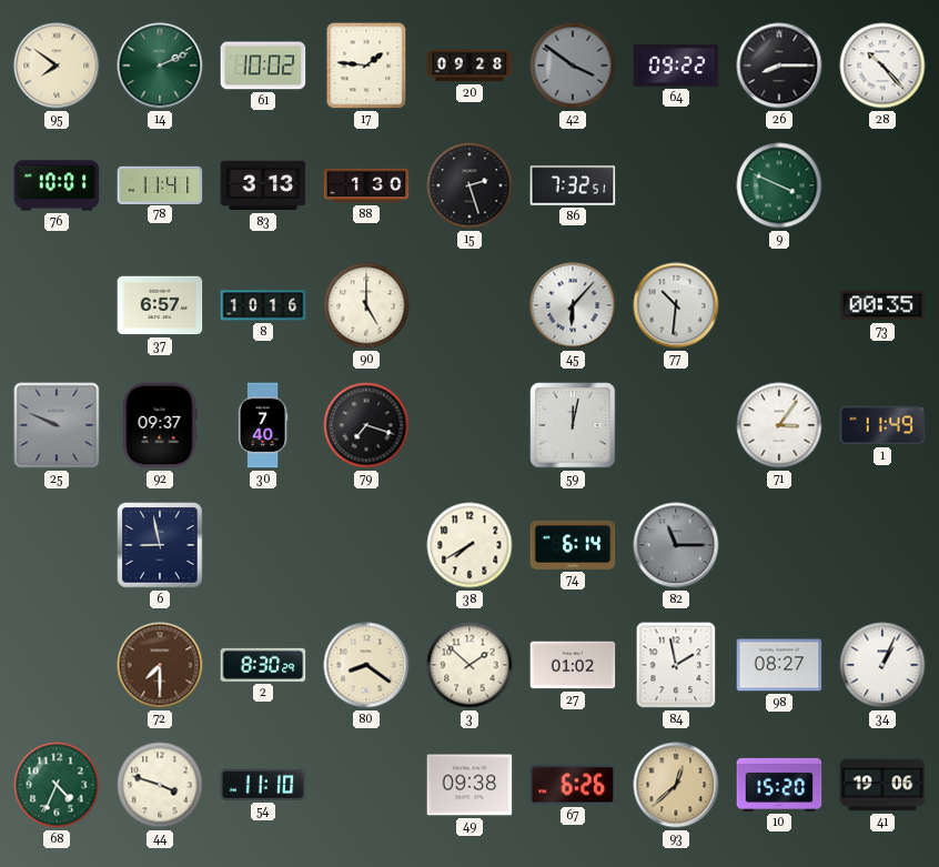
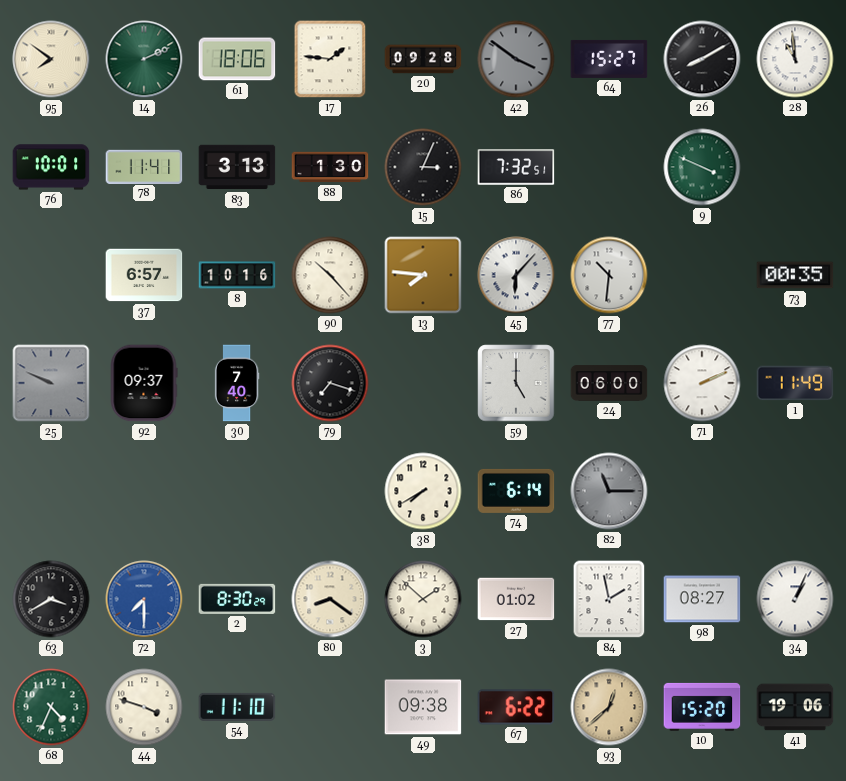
61: 10:02 -> 18:06
64: 09:22 -> 15:27
26: 8:15 -> 8:10
28: 10:23 -> 10:59
15: 2:27 -> 3:04
90: 5:00 -> 10:23
13: none -> 7:46
59: 12:02 -> 5:00
24: none -> 06:00
71: 3:06 -> 2:11
6: 8:58 -> none
63: none -> 3:40
72 dial: brown -> blue
67: 6:26 -> 6:22
